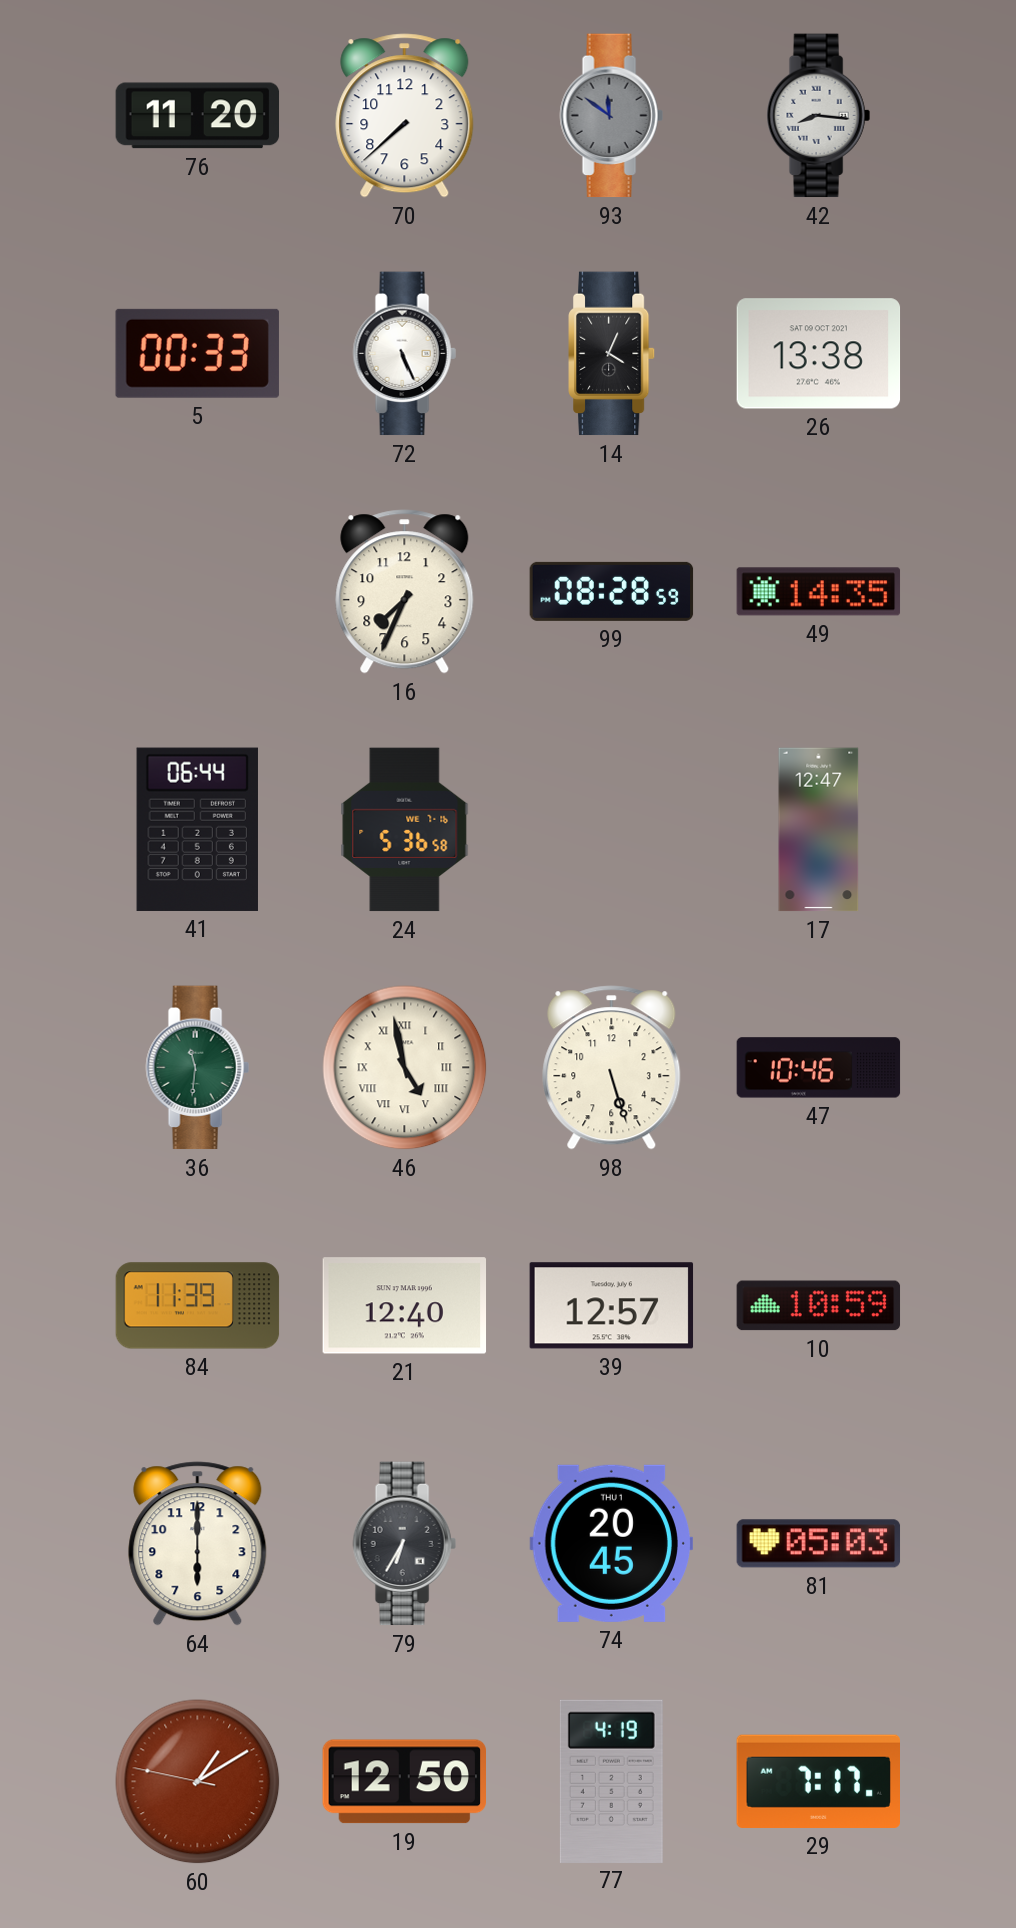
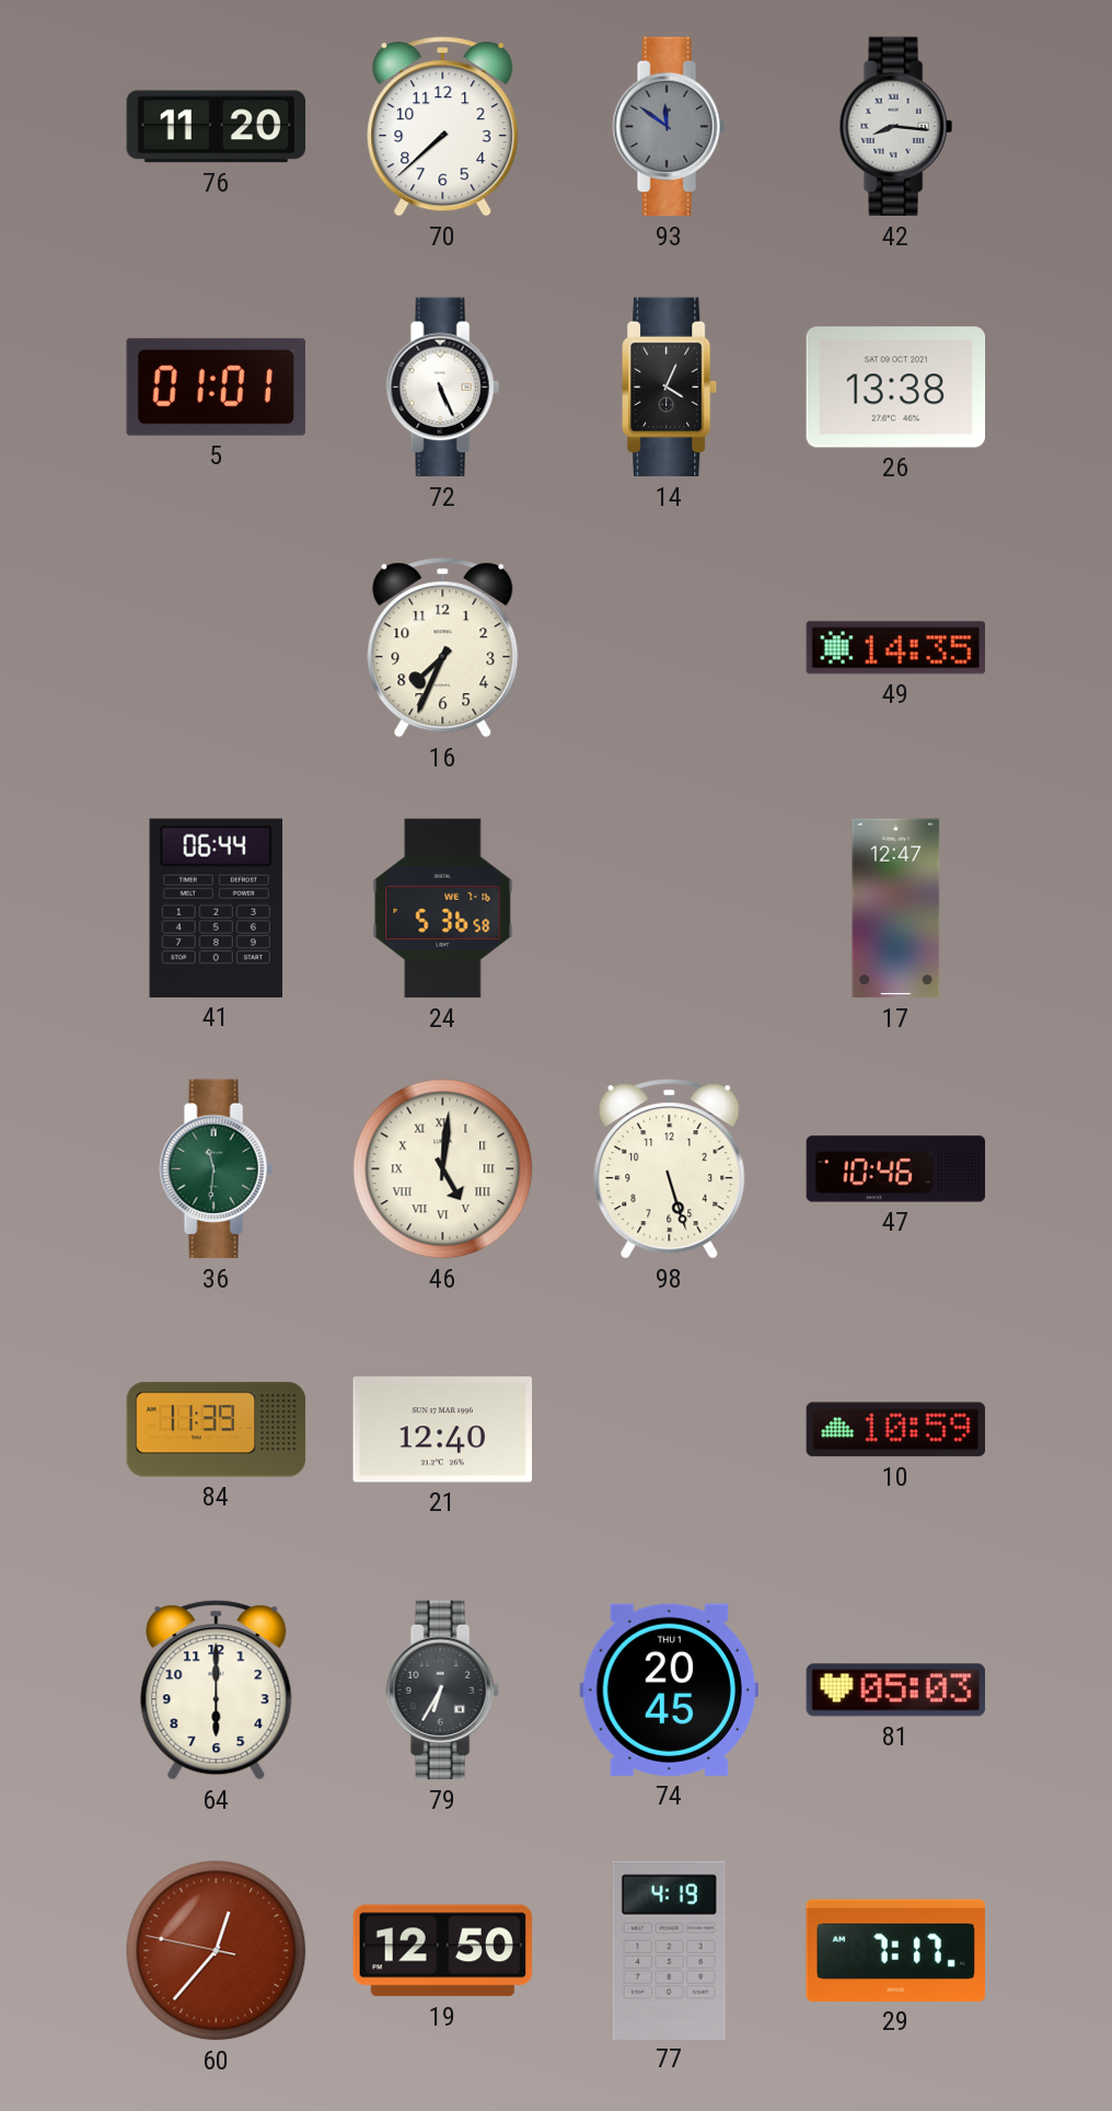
5: 00:33 -> 01:01
99: 08:28 -> none
46: 4:58 -> 5:01
39: 12:57 -> none
60: 1:09 -> 12:36
